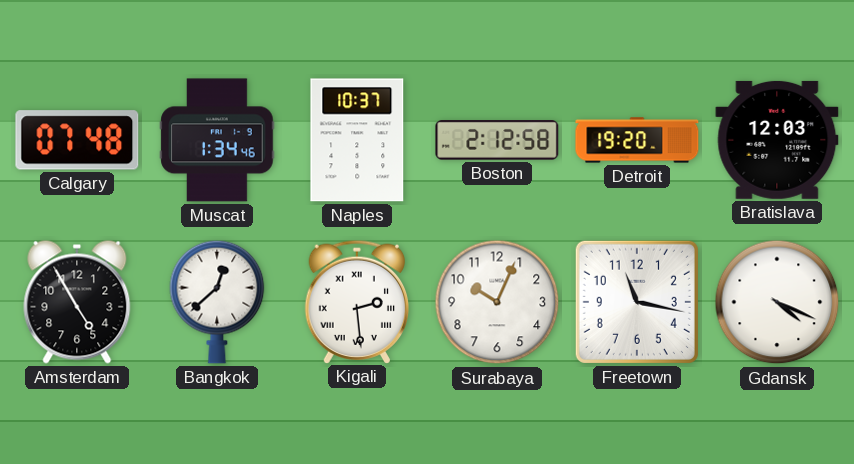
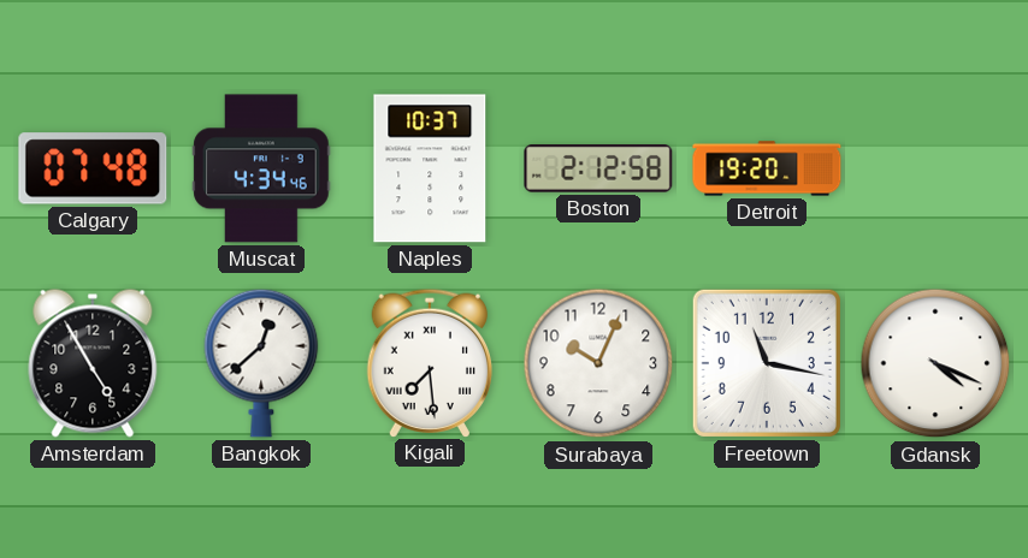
Muscat: 1:34 -> 4:34
Bratislava: 12:03 -> none
Kigali: 2:29 -> 7:29
